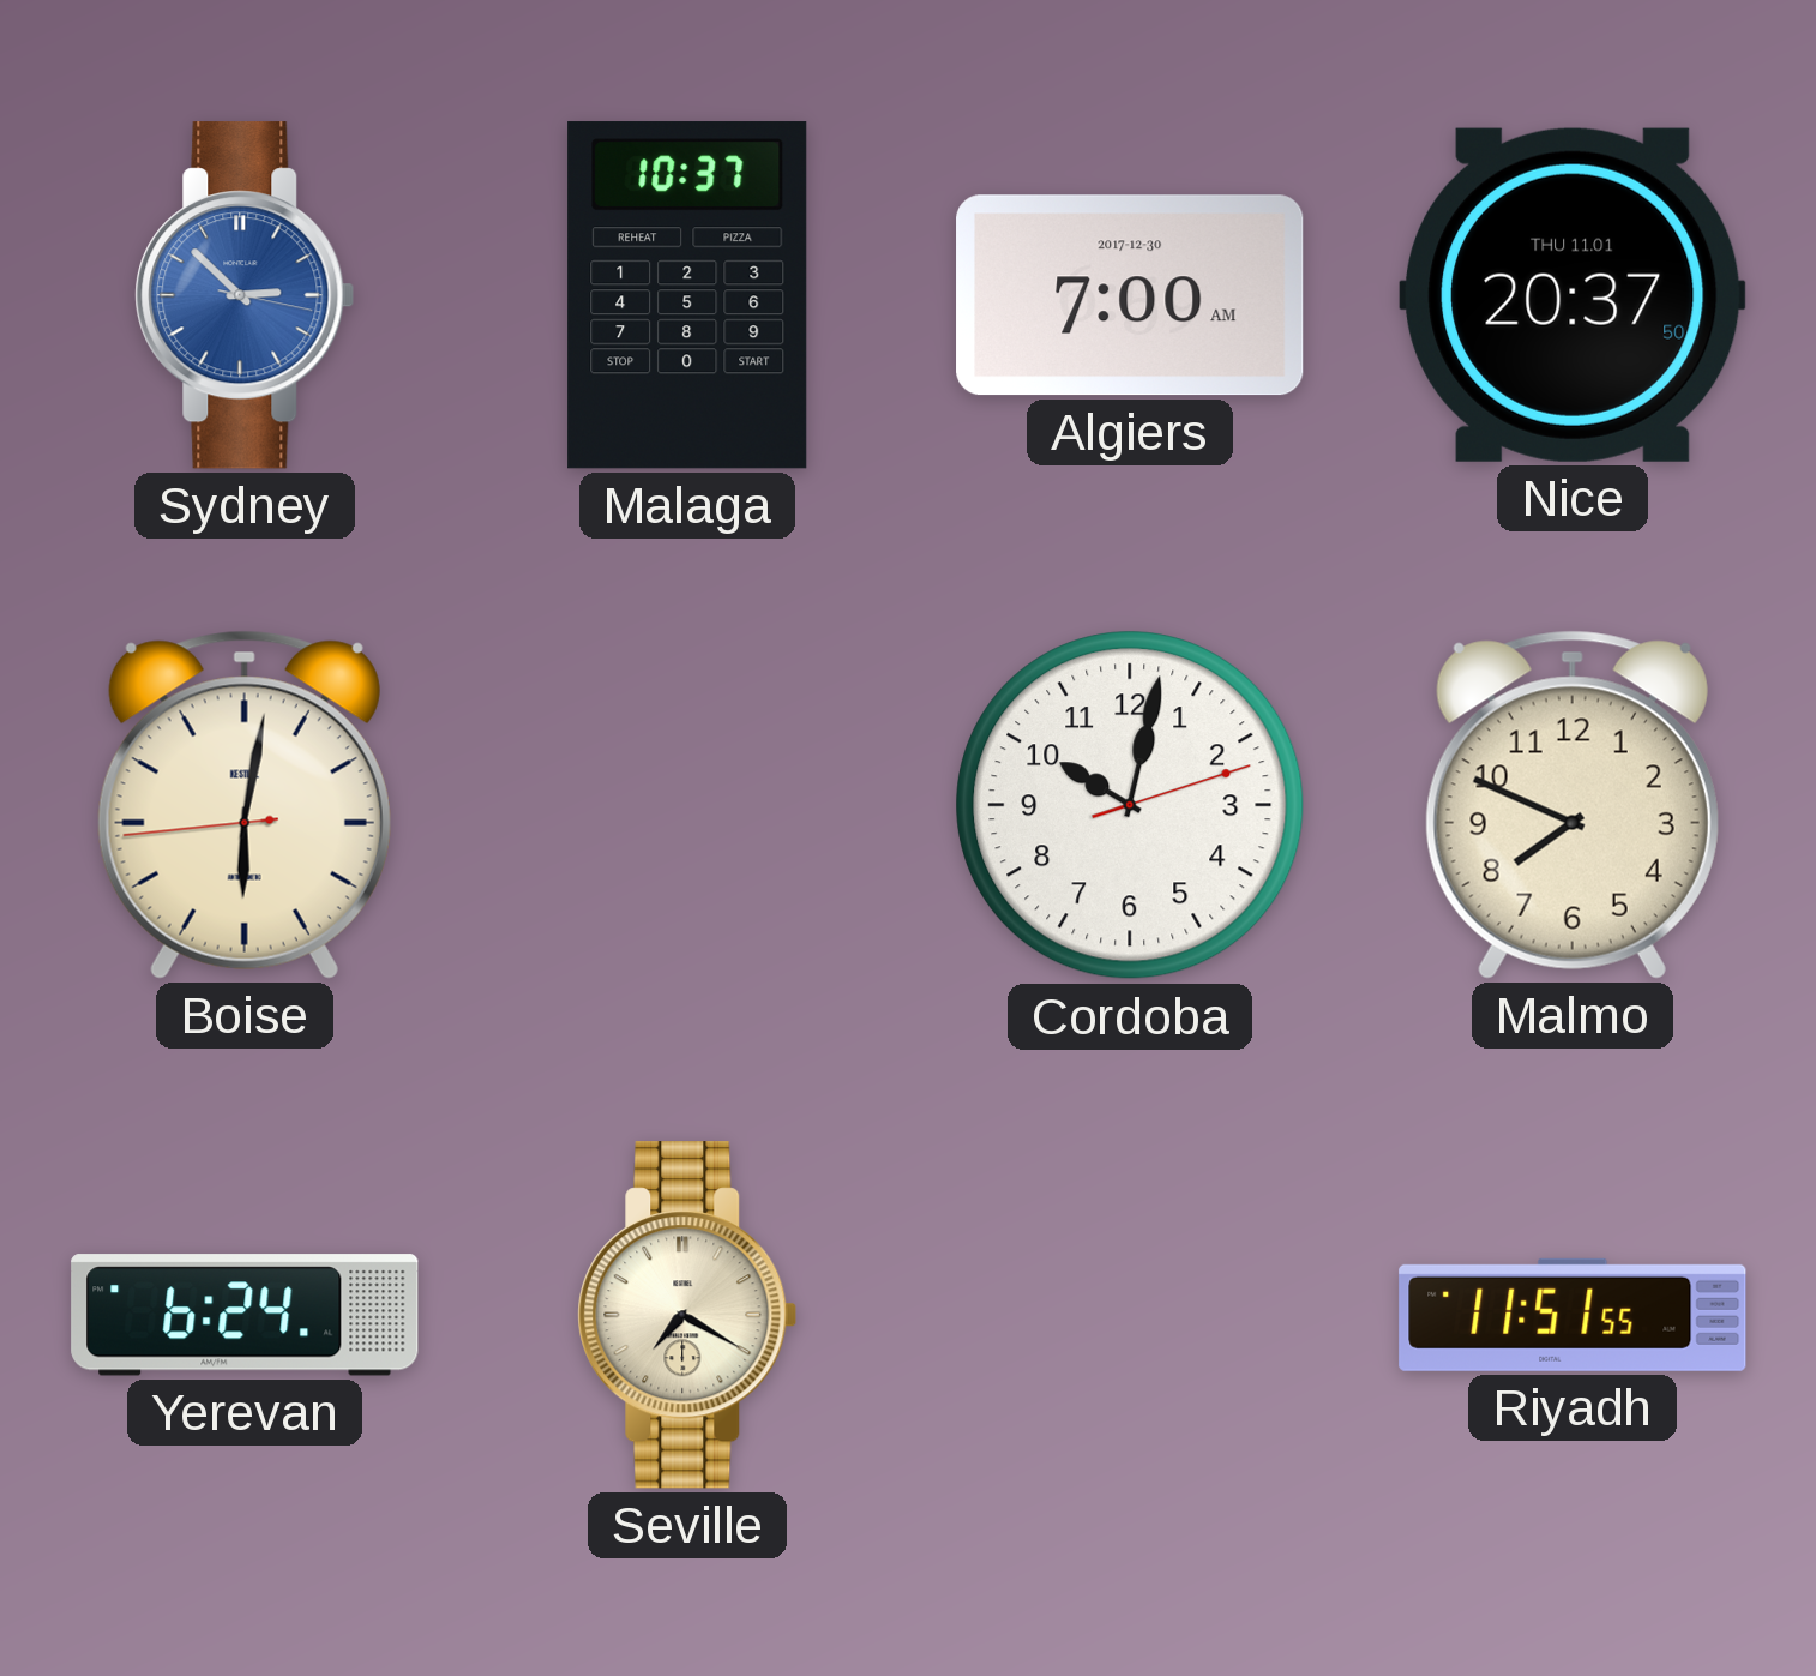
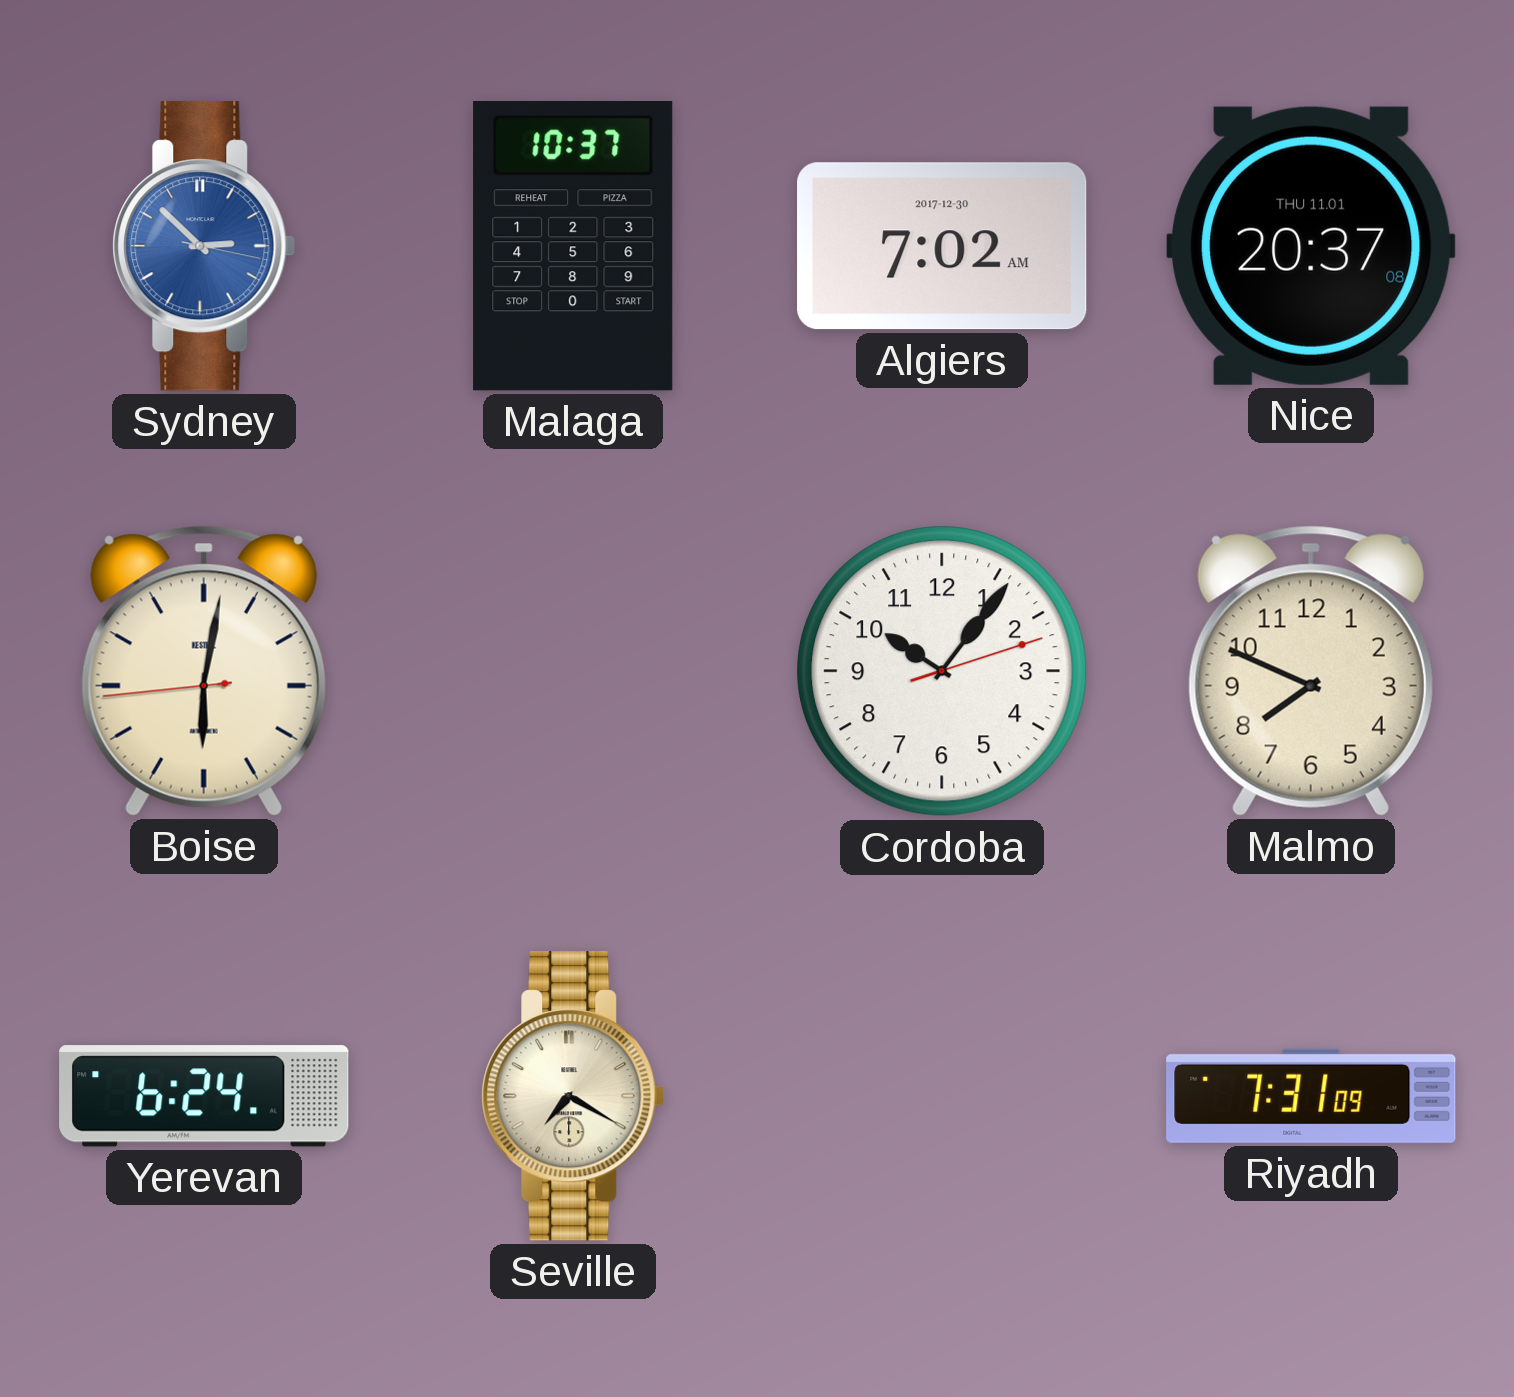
Algiers: 7:00 -> 7:02
Nice: 20:37:50 -> 20:37:08
Cordoba: 10:02 -> 10:06
Riyadh: 11:51 -> 7:31
